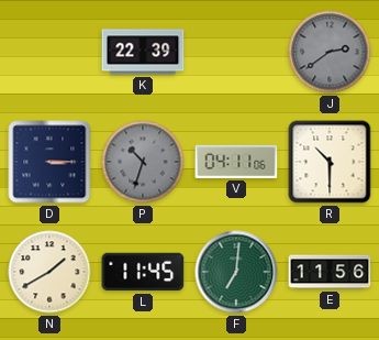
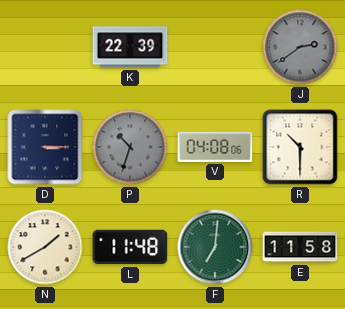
V: 04:11 -> 04:08
L: 11:45 -> 11:48
E: 11:56 -> 11:58
